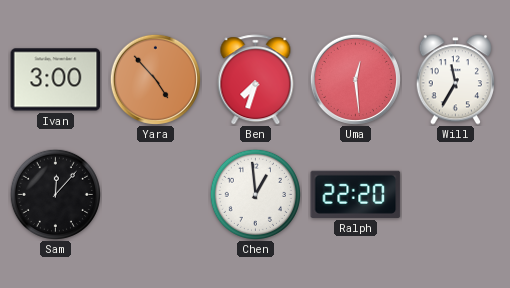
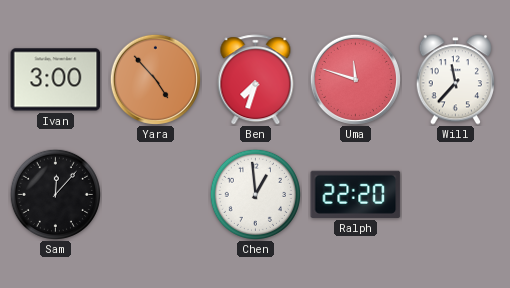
Uma: 12:29 -> 11:48
Will: 11:35 -> 11:37
